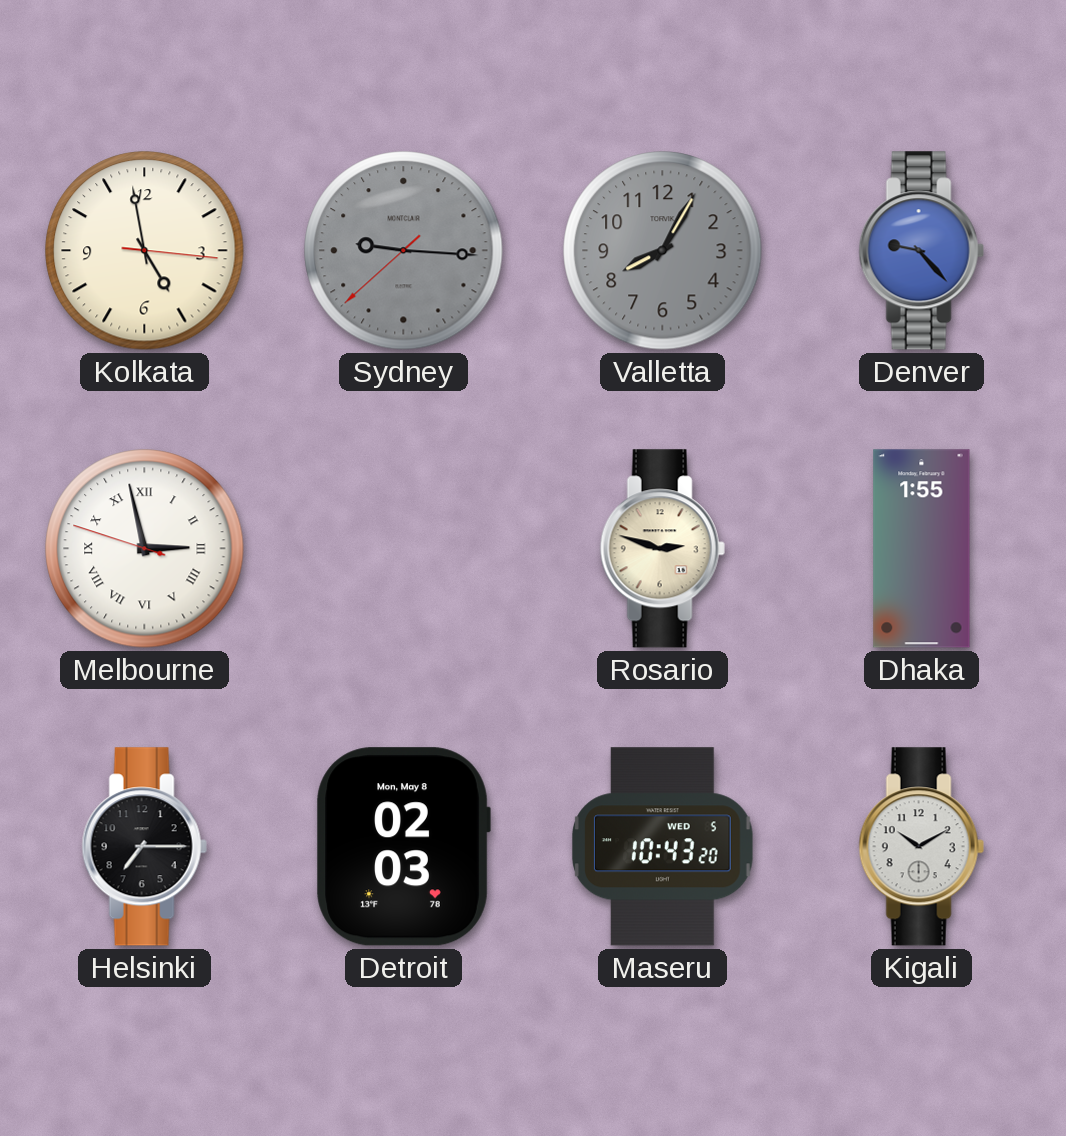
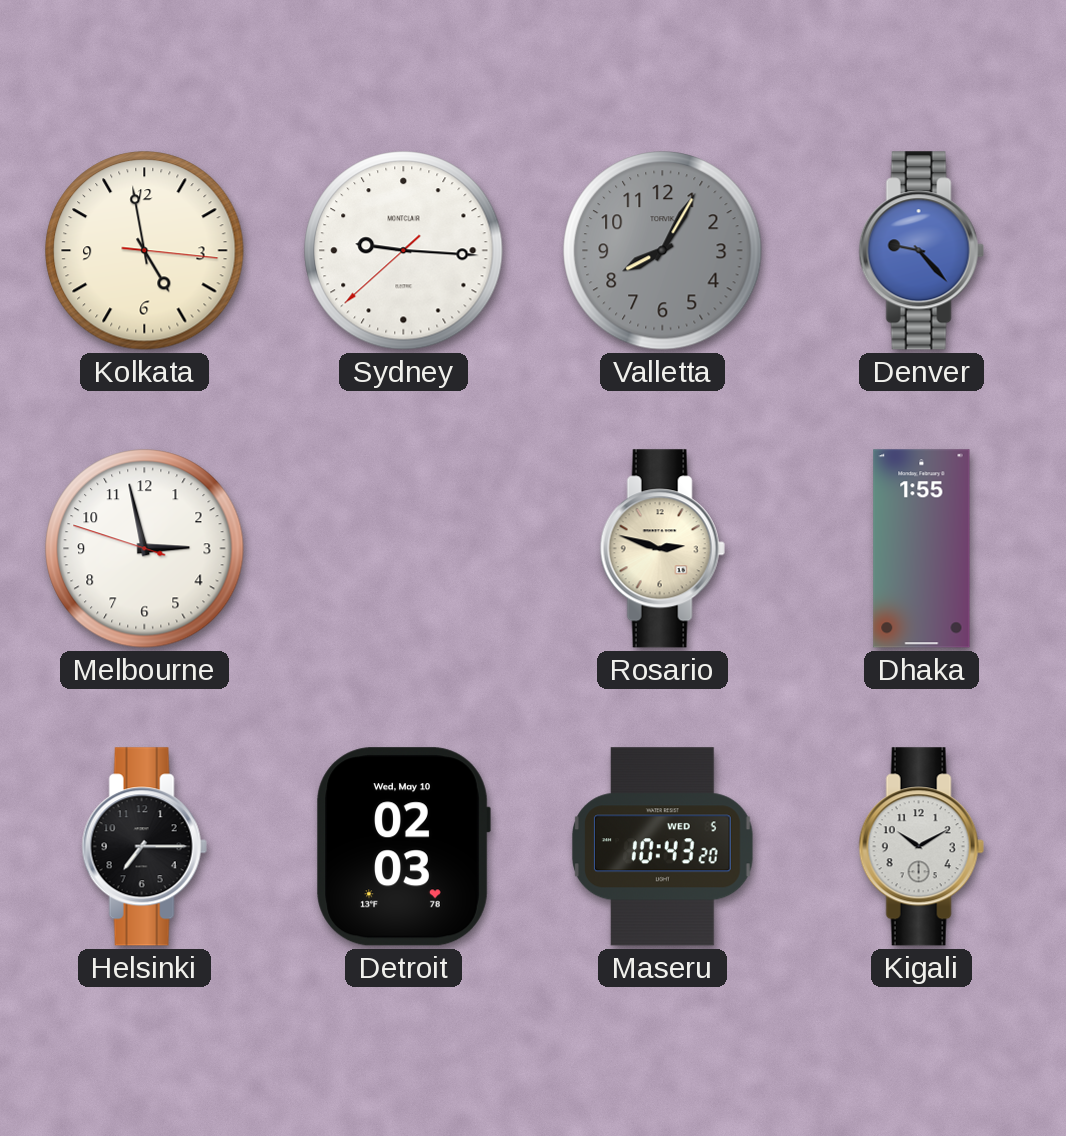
Sydney dial: grey -> white
Melbourne numerals: Roman -> Arabic
Detroit date: Mon, May 8 -> Wed, May 10
